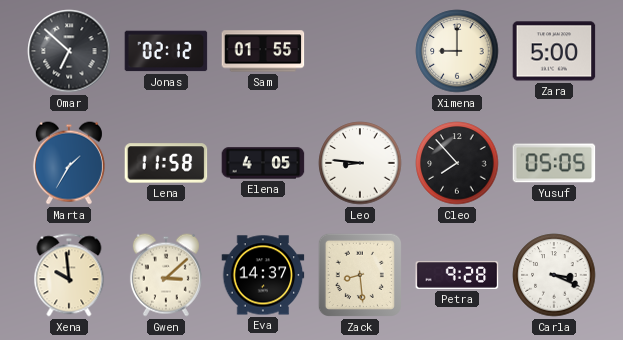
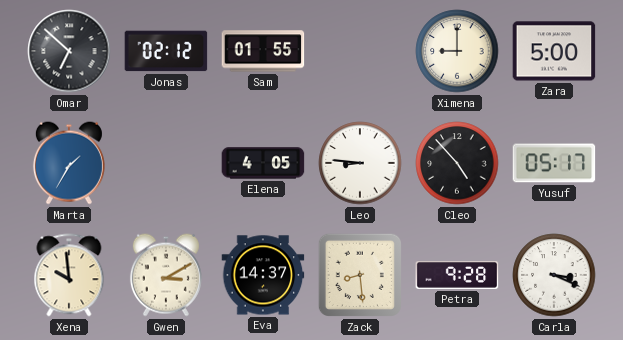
Lena: 11:58 -> none
Cleo: 7:53 -> 4:53
Yusuf: 05:05 -> 05:17
Gwen: 3:08 -> 3:10
